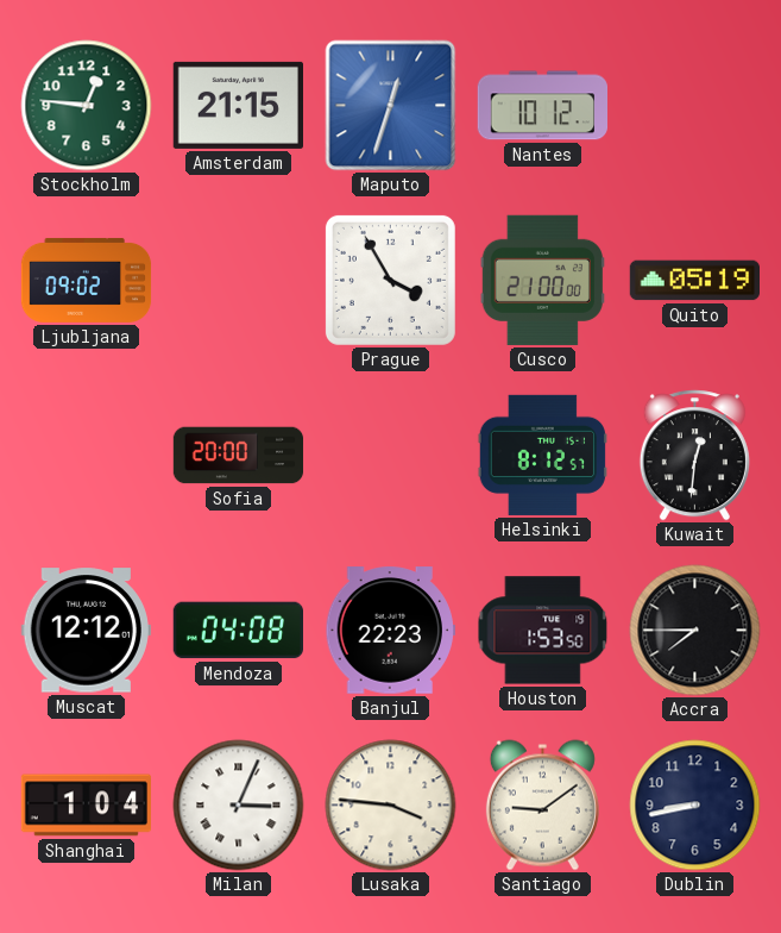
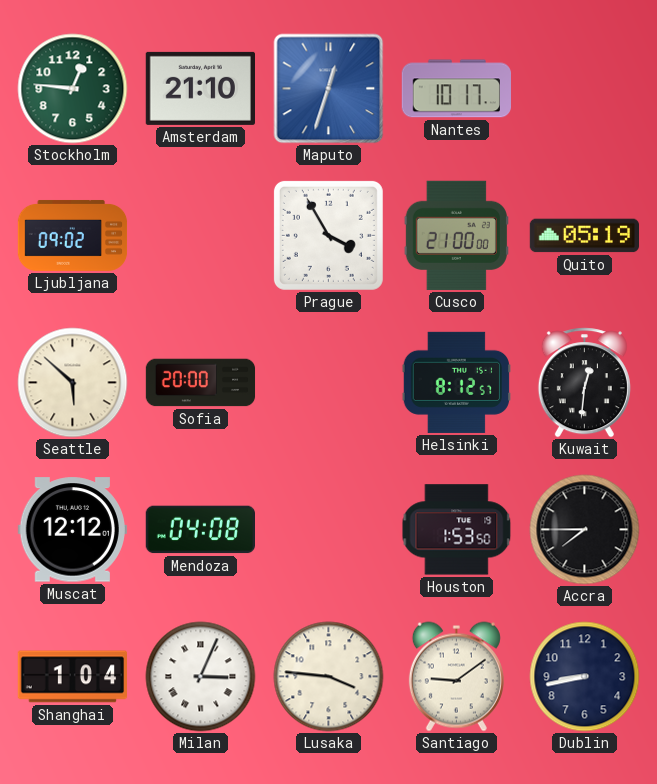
Amsterdam: 21:15 -> 21:10
Nantes: 10:12 -> 10:17
Seattle: none -> 5:52
Banjul: 22:23 -> none
